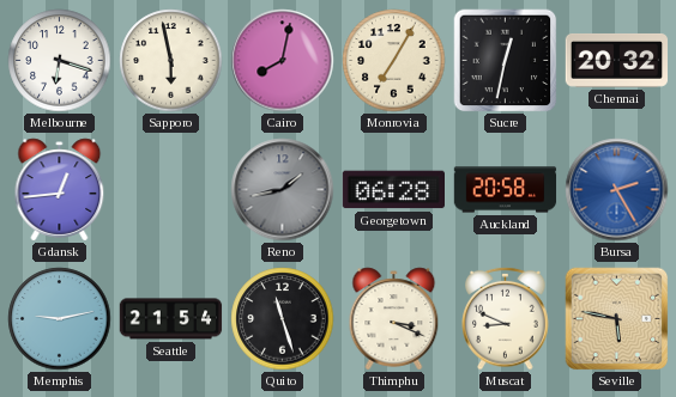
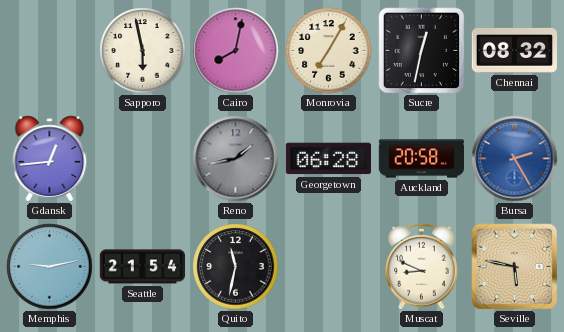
Melbourne: 6:18 -> none
Chennai: 20:32 -> 08:32
Quito: 11:27 -> 11:32
Thimphu: 3:19 -> none
